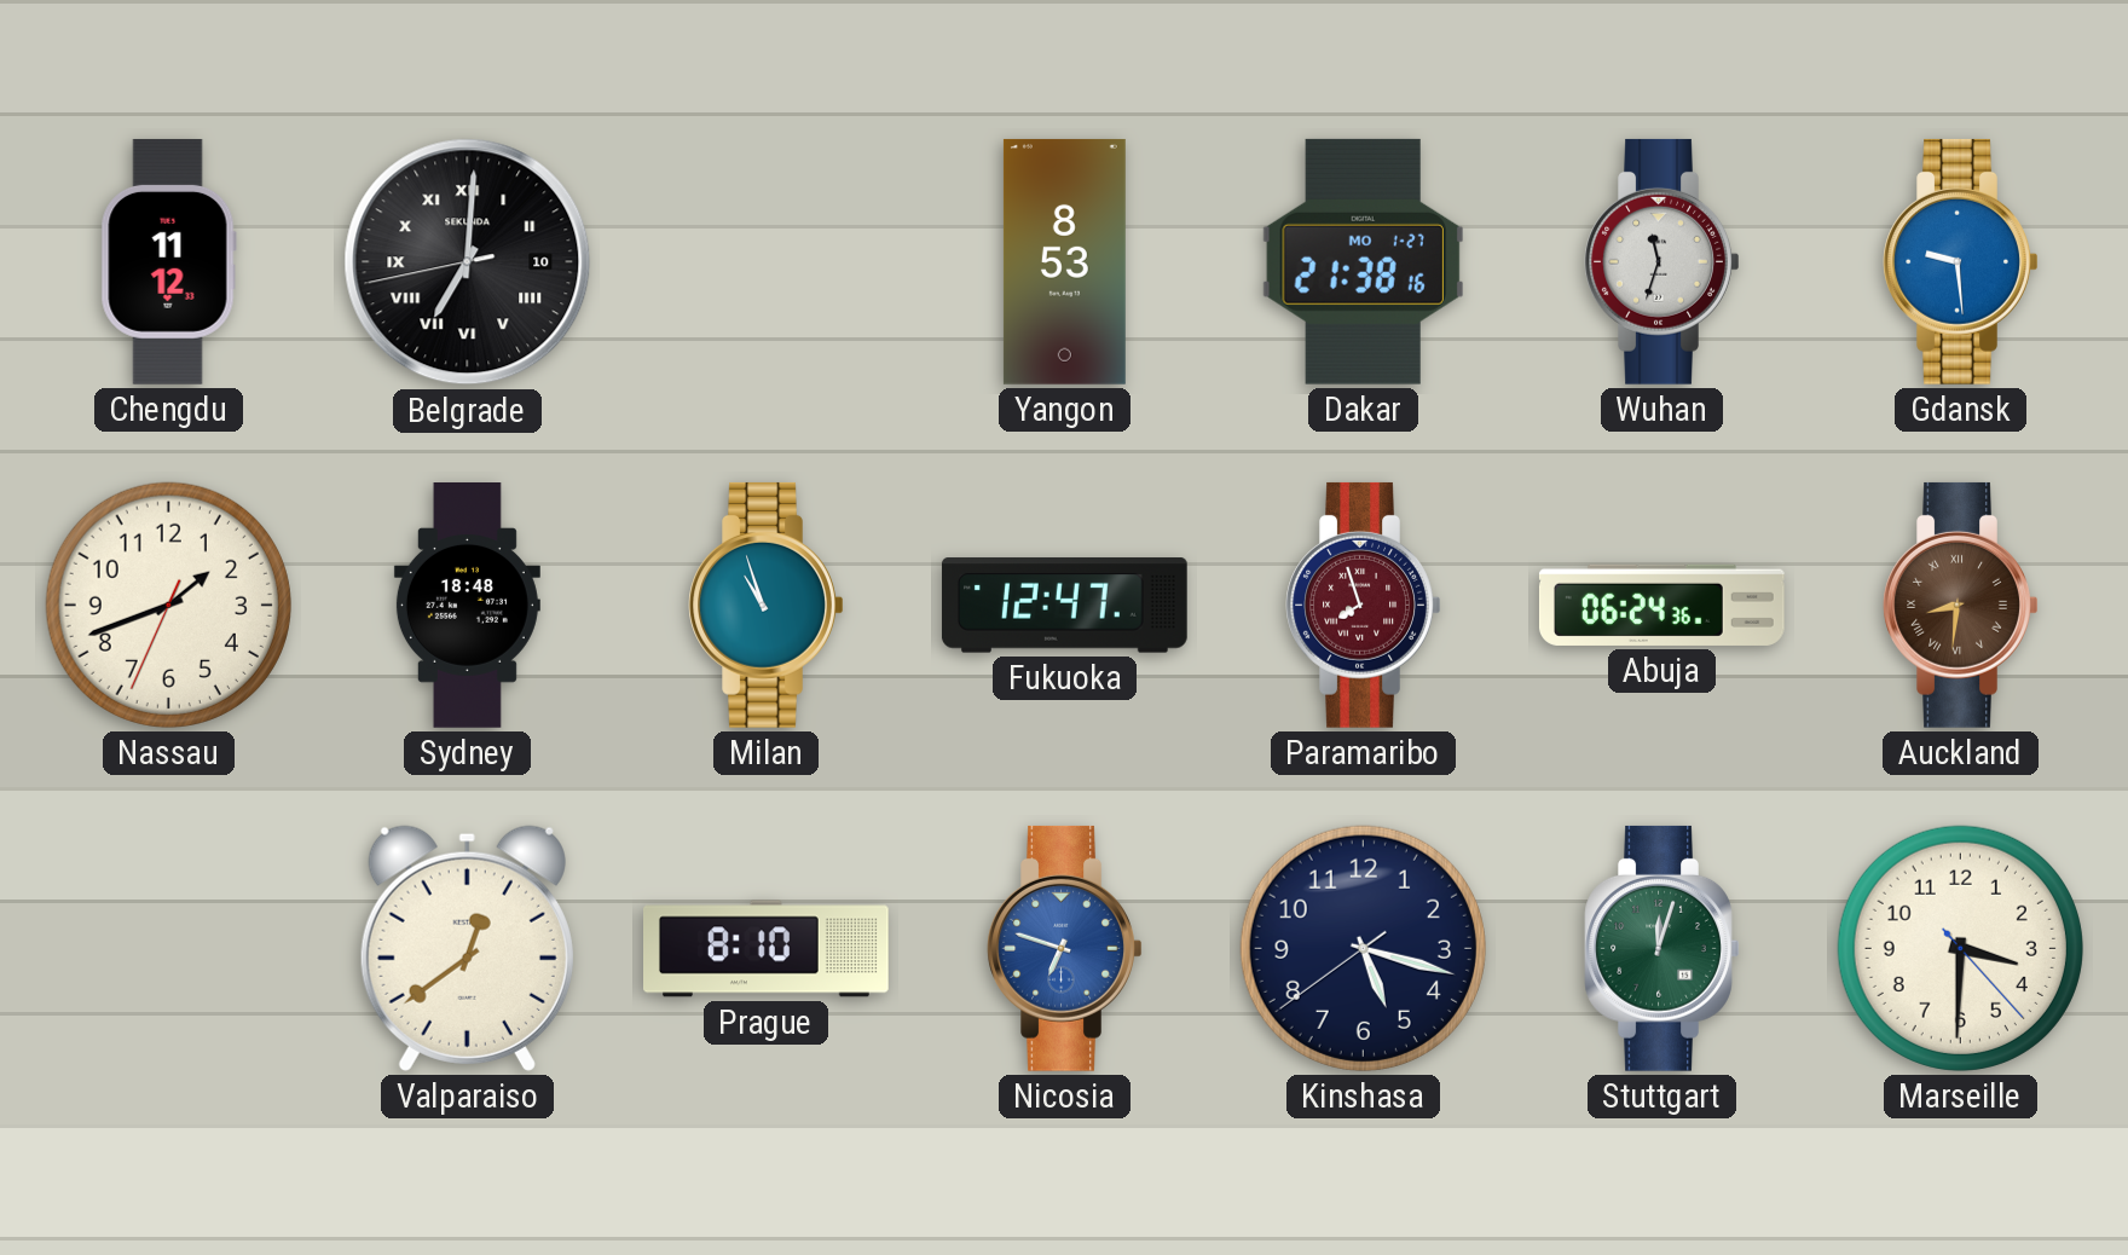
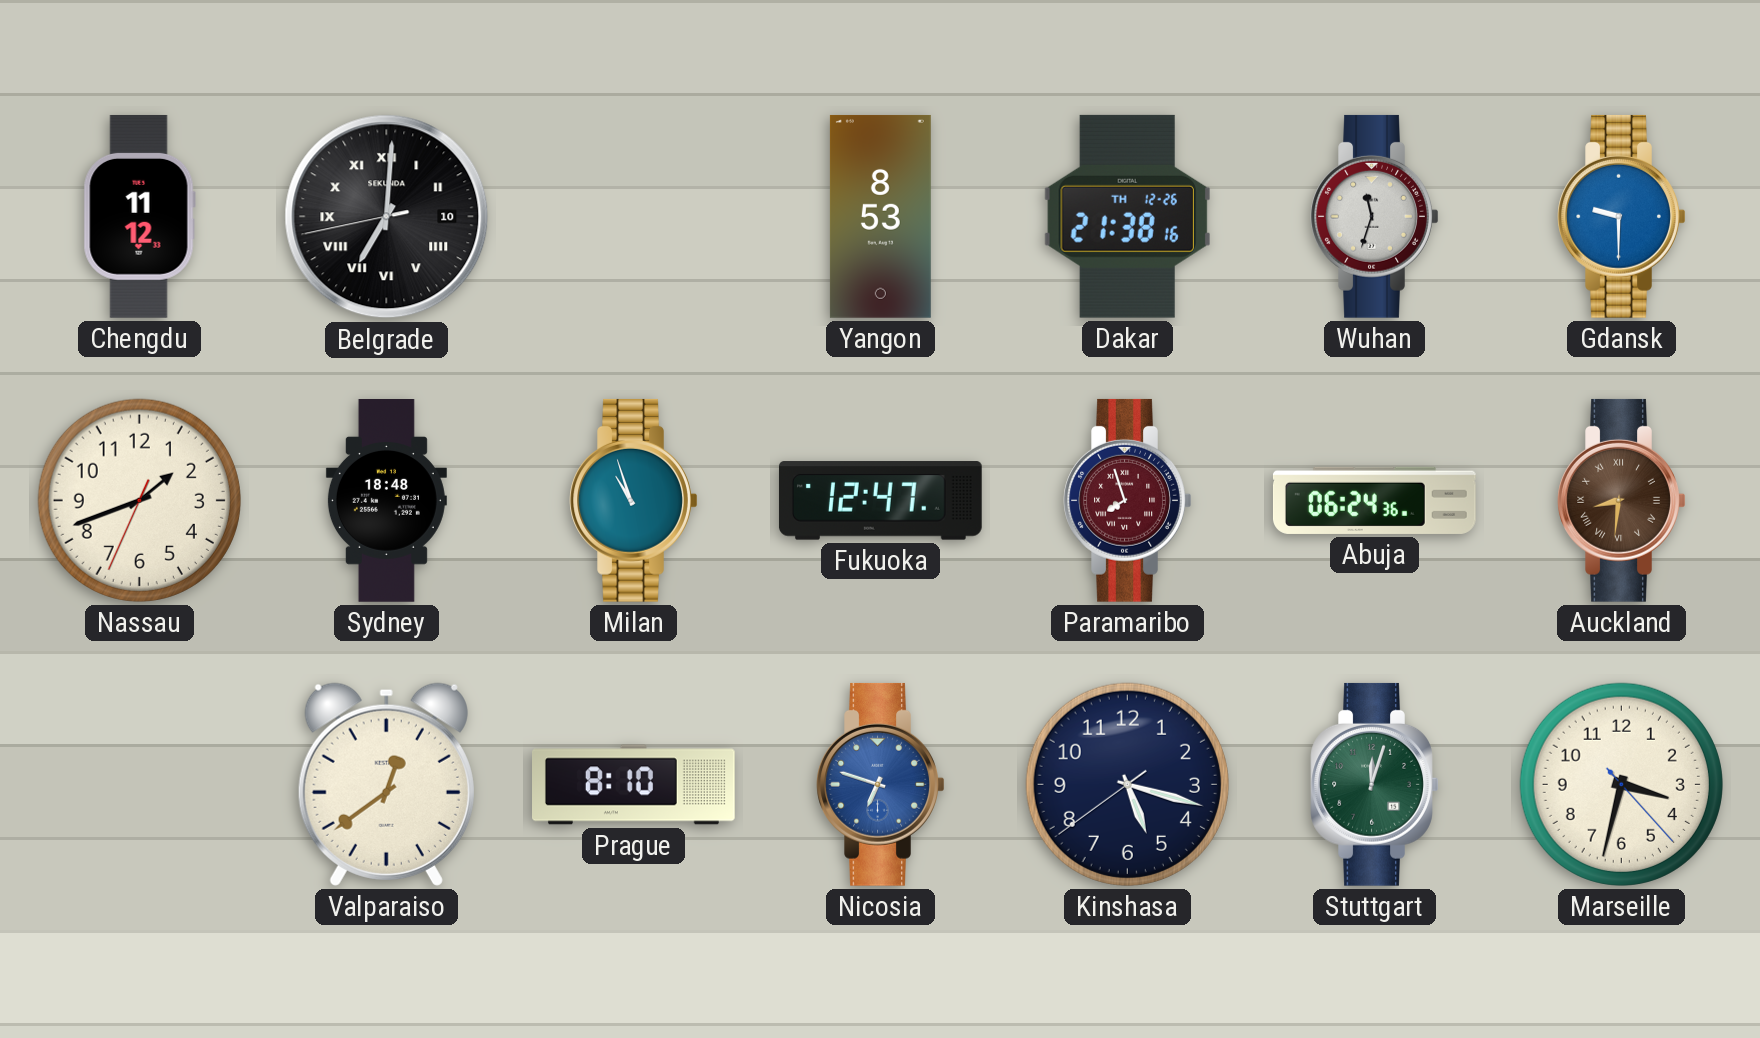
Dakar date: MO 1-27 -> TH 12-26
Gdansk: 9:29 -> 9:30
Marseille: 3:30 -> 3:32
